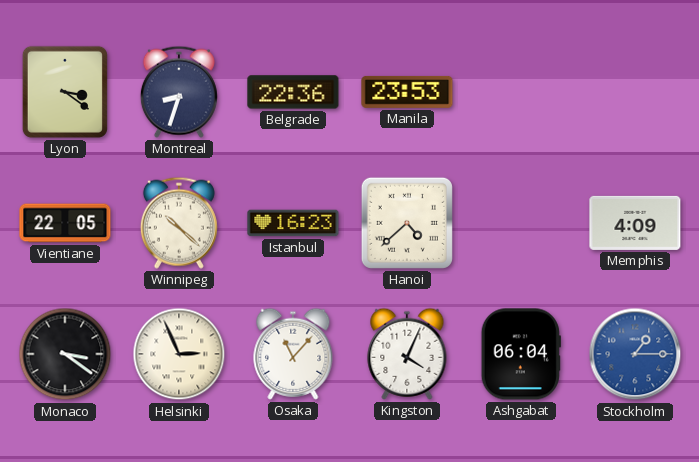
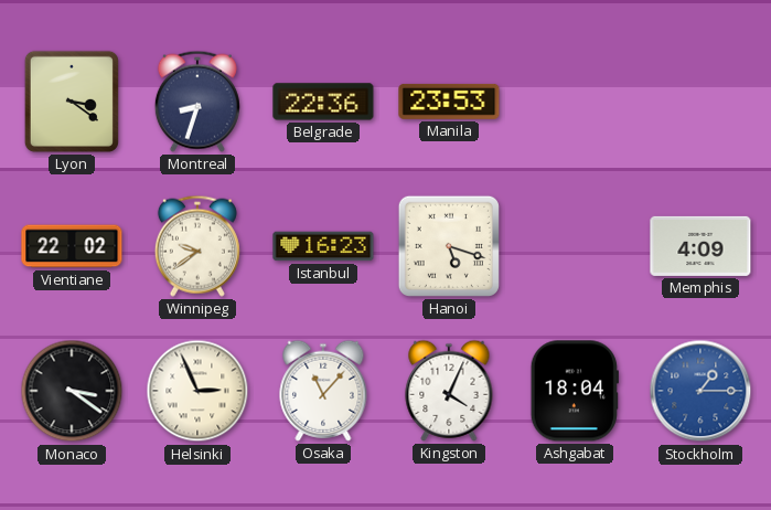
Vientiane: 22:05 -> 22:02
Winnipeg: 10:22 -> 9:39
Hanoi: 4:38 -> 5:18
Ashgabat: 06:04 -> 18:04
